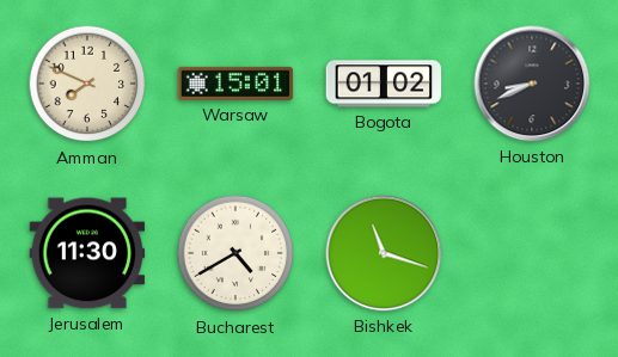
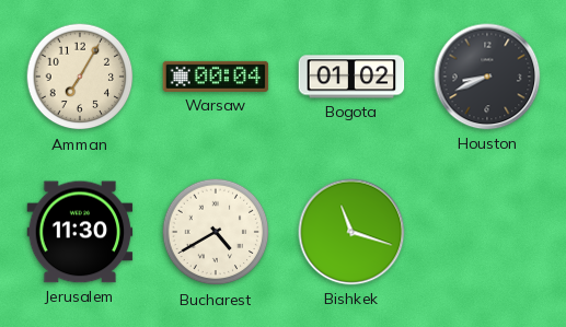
Amman: 7:49 -> 7:05
Warsaw: 15:01 -> 00:04
